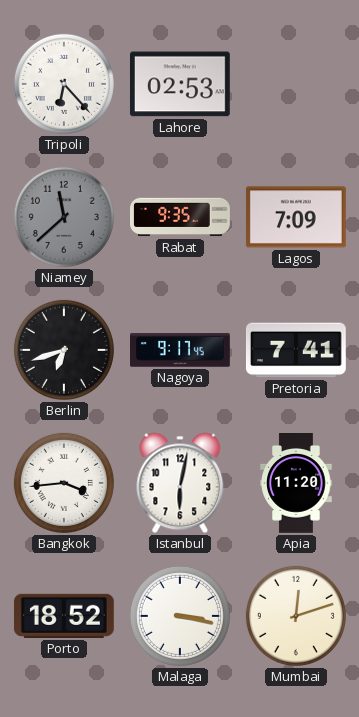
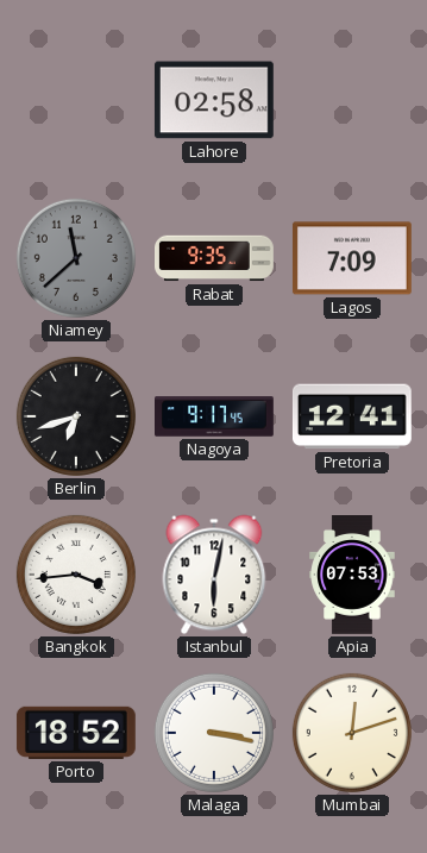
Tripoli: 6:23 -> none
Lahore: 02:53 -> 02:58
Pretoria: 7:41 -> 12:41
Apia: 11:20 -> 07:53
